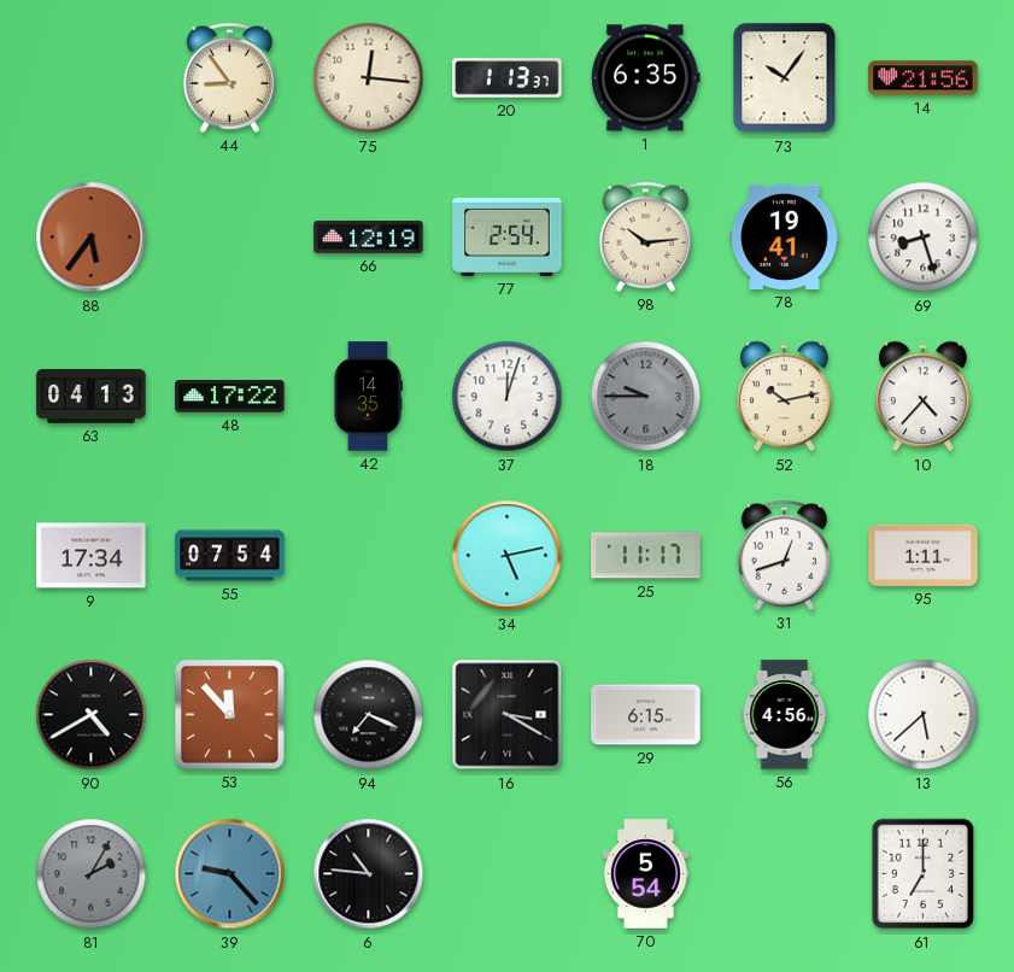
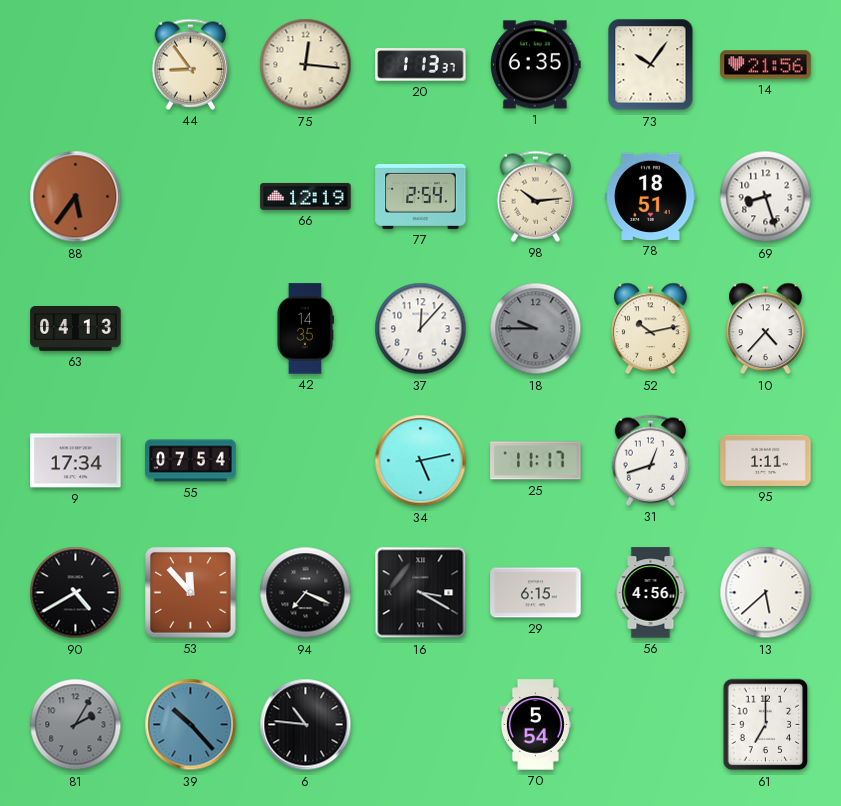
78: 19:41 -> 18:51
48: 17:22 -> none
37: 12:03 -> 12:07
39: 9:23 -> 10:23
